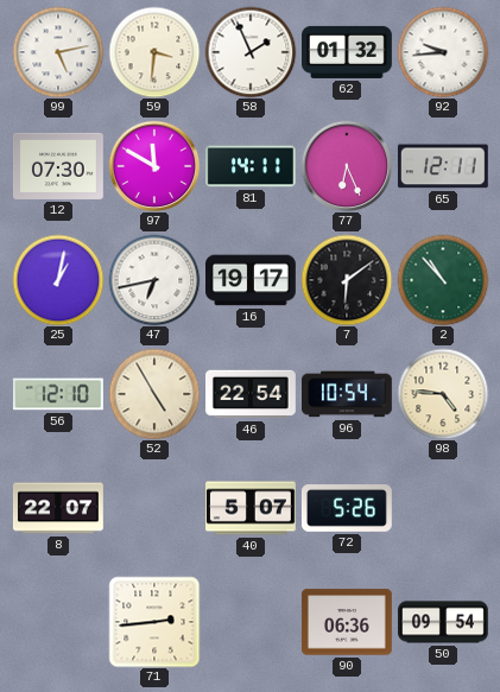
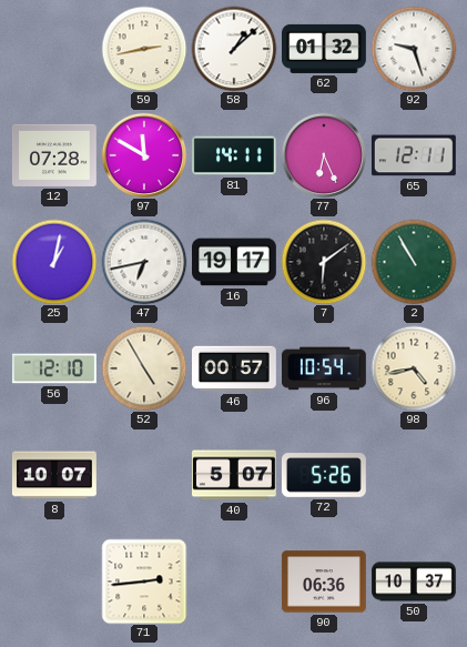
99: 5:13 -> none
59: 3:31 -> 2:43
58: 1:56 -> 1:08
92: 9:44 -> 9:27
12: 07:30 -> 07:28
2: 10:53 -> 10:55
46: 22:54 -> 00:57
98: 4:46 -> 4:43
8: 22:07 -> 10:07
50: 09:54 -> 10:37
